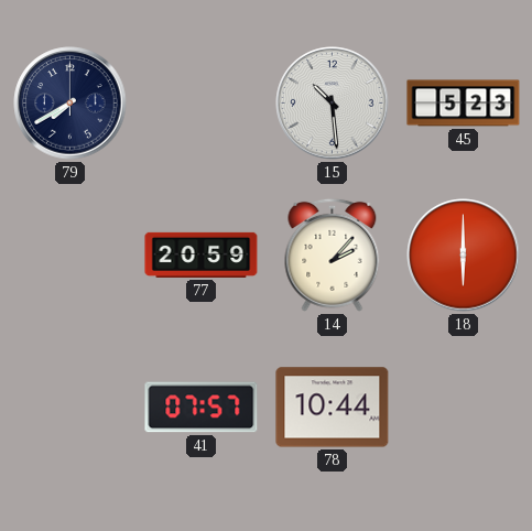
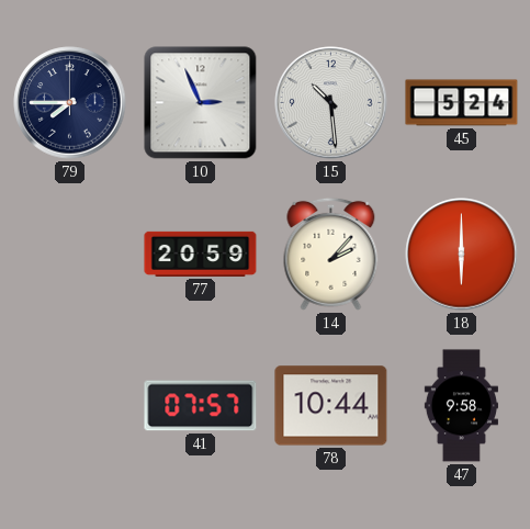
79: 7:40 -> 7:45
10: none -> 2:56
45: 5:23 -> 5:24
47: none -> 9:58
